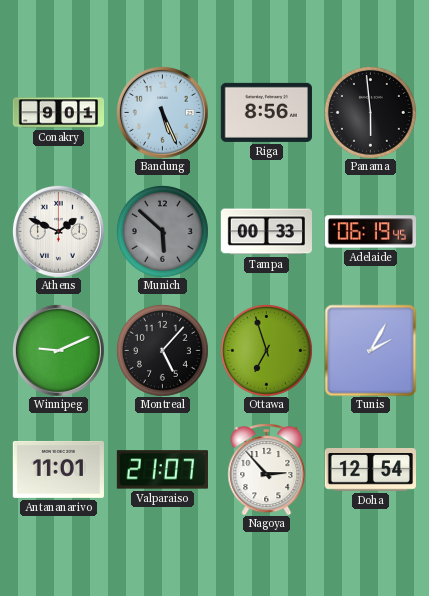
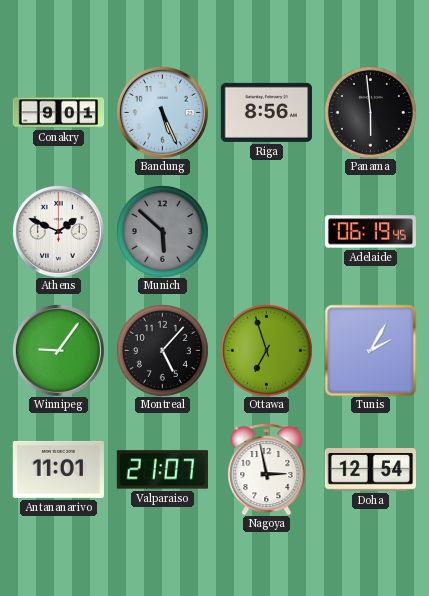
Tampa: 00:33 -> none
Winnipeg: 9:11 -> 9:06
Nagoya: 2:53 -> 2:58
